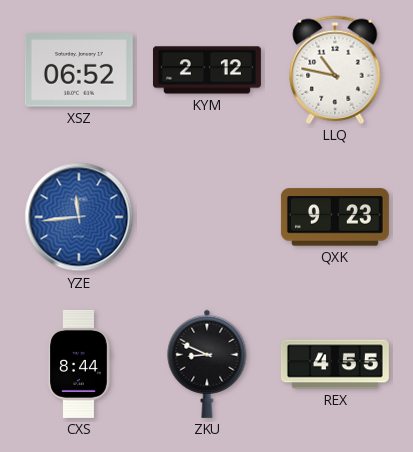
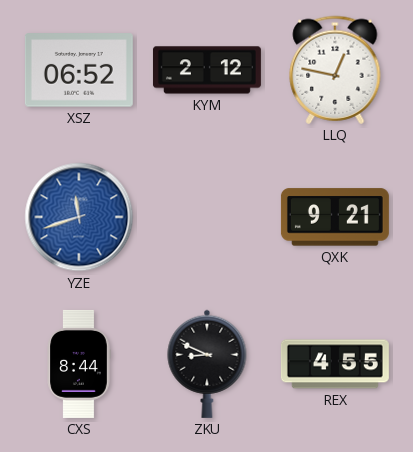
LLQ: 10:47 -> 12:47
YZE: 11:44 -> 11:42
QXK: 9:23 -> 9:21
